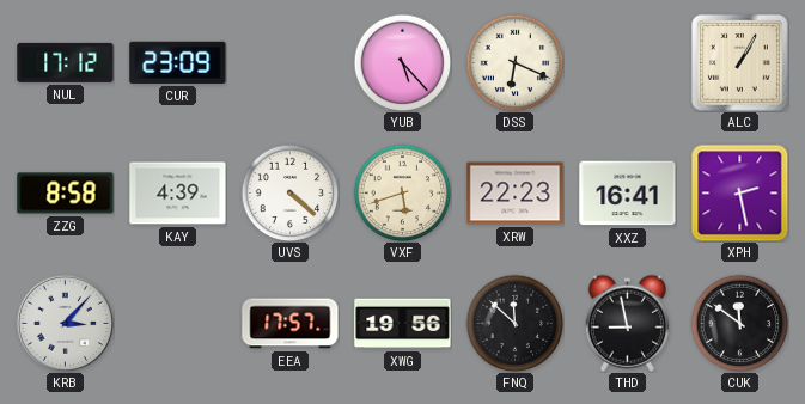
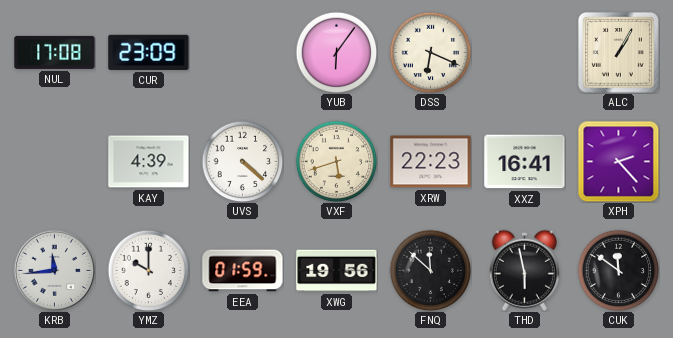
NUL: 17:12 -> 17:08
YUB: 5:23 -> 6:06
ZZG: 8:58 -> none
XPH: 2:28 -> 2:23
KRB: 3:07 -> 11:44
YMZ: none -> 10:00
EEA: 17:57 -> 01:59
THD: 8:58 -> 5:58
